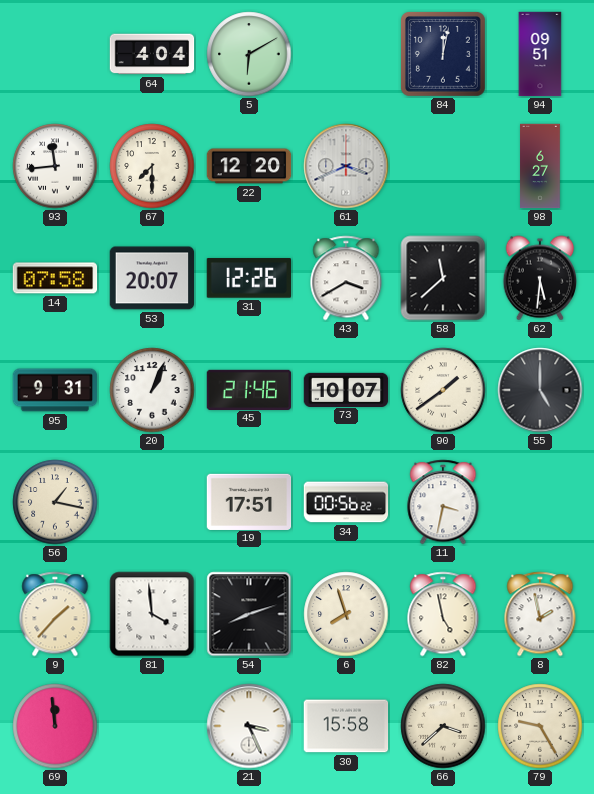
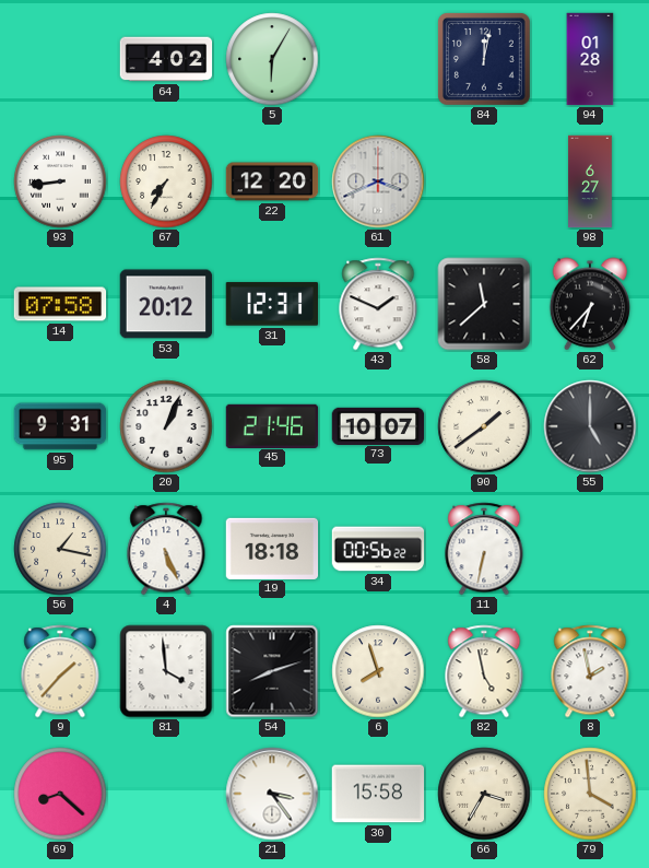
64: 4:04 -> 4:02
5: 6:10 -> 6:05
94: 09:51 -> 01:28
93: 11:44 -> 8:44
67: 7:30 -> 7:35
53: 20:07 -> 20:12
31: 12:26 -> 12:31
43: 3:40 -> 1:49
62: 5:31 -> 6:37
4: none -> 5:26
19: 17:51 -> 18:18
11: 3:32 -> 6:32
69: 11:59 -> 8:22
21: 3:26 -> 3:24
66: 3:38 -> 3:35
79: 9:25 -> 3:59
